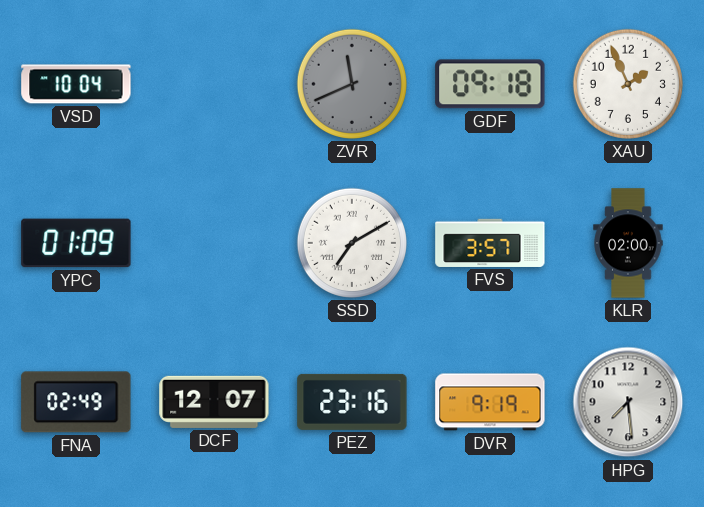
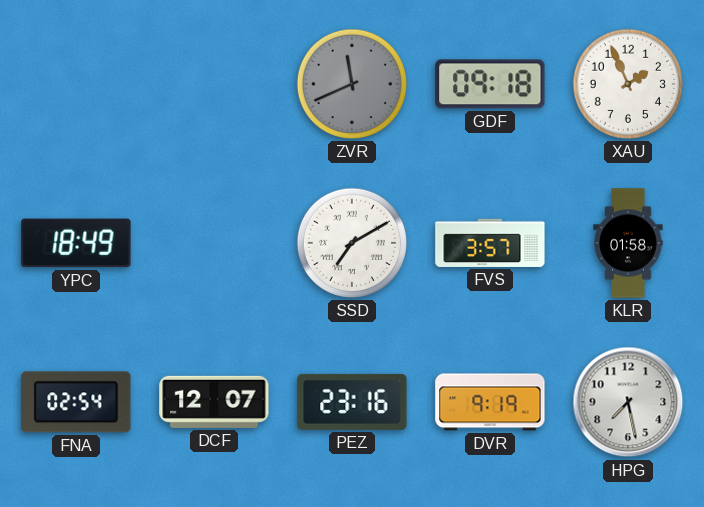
VSD: 10:04 -> none
YPC: 01:09 -> 18:49
KLR: 02:00 -> 01:58
FNA: 02:49 -> 02:54
HPG: 7:29 -> 7:28
